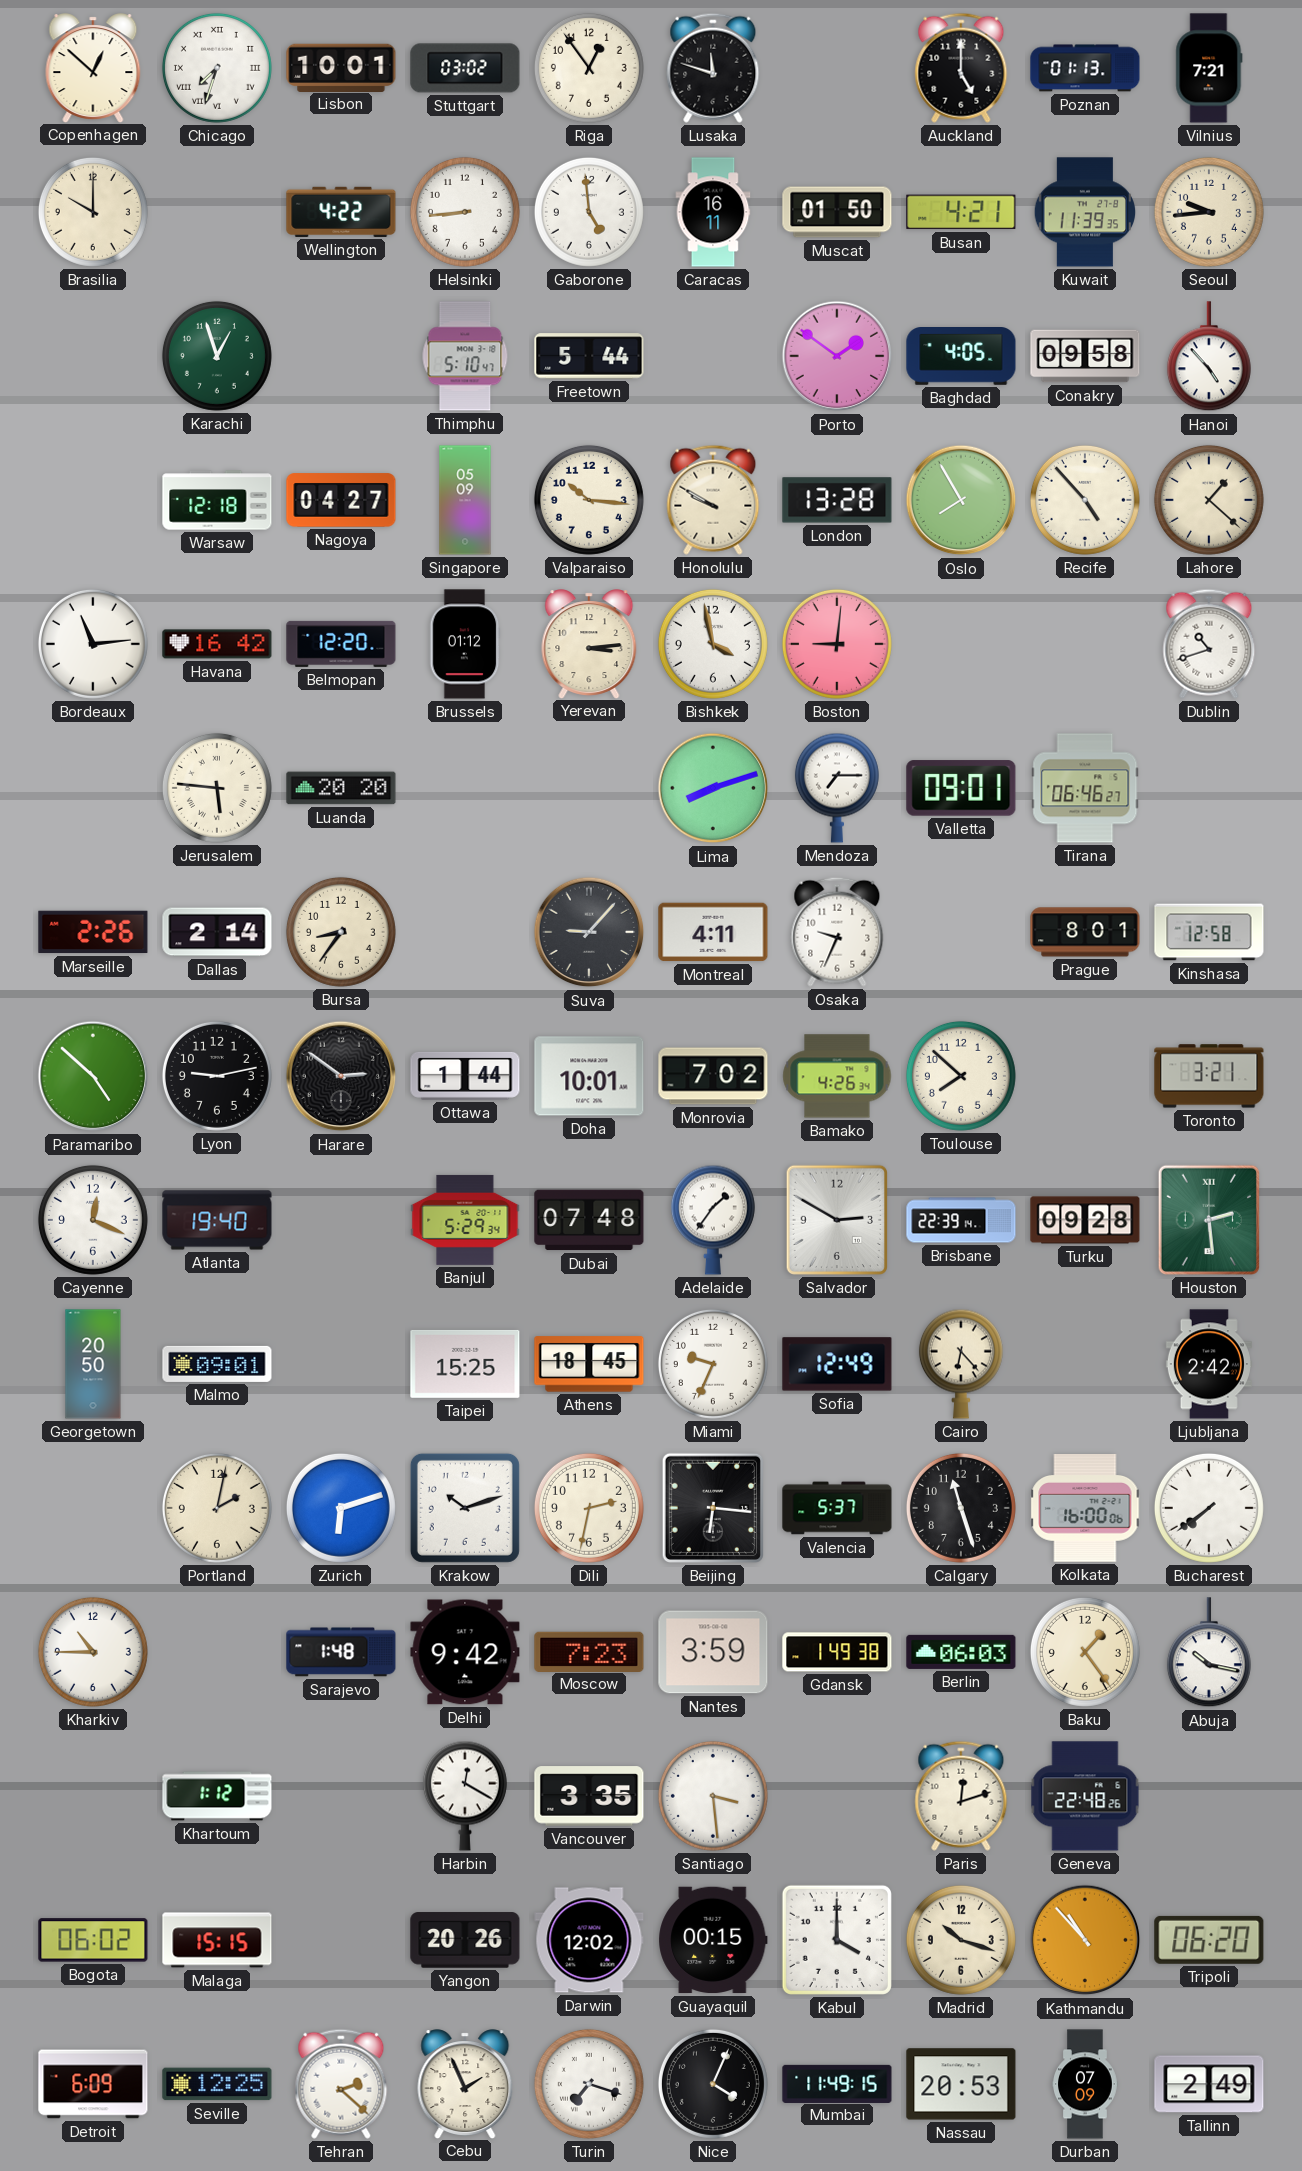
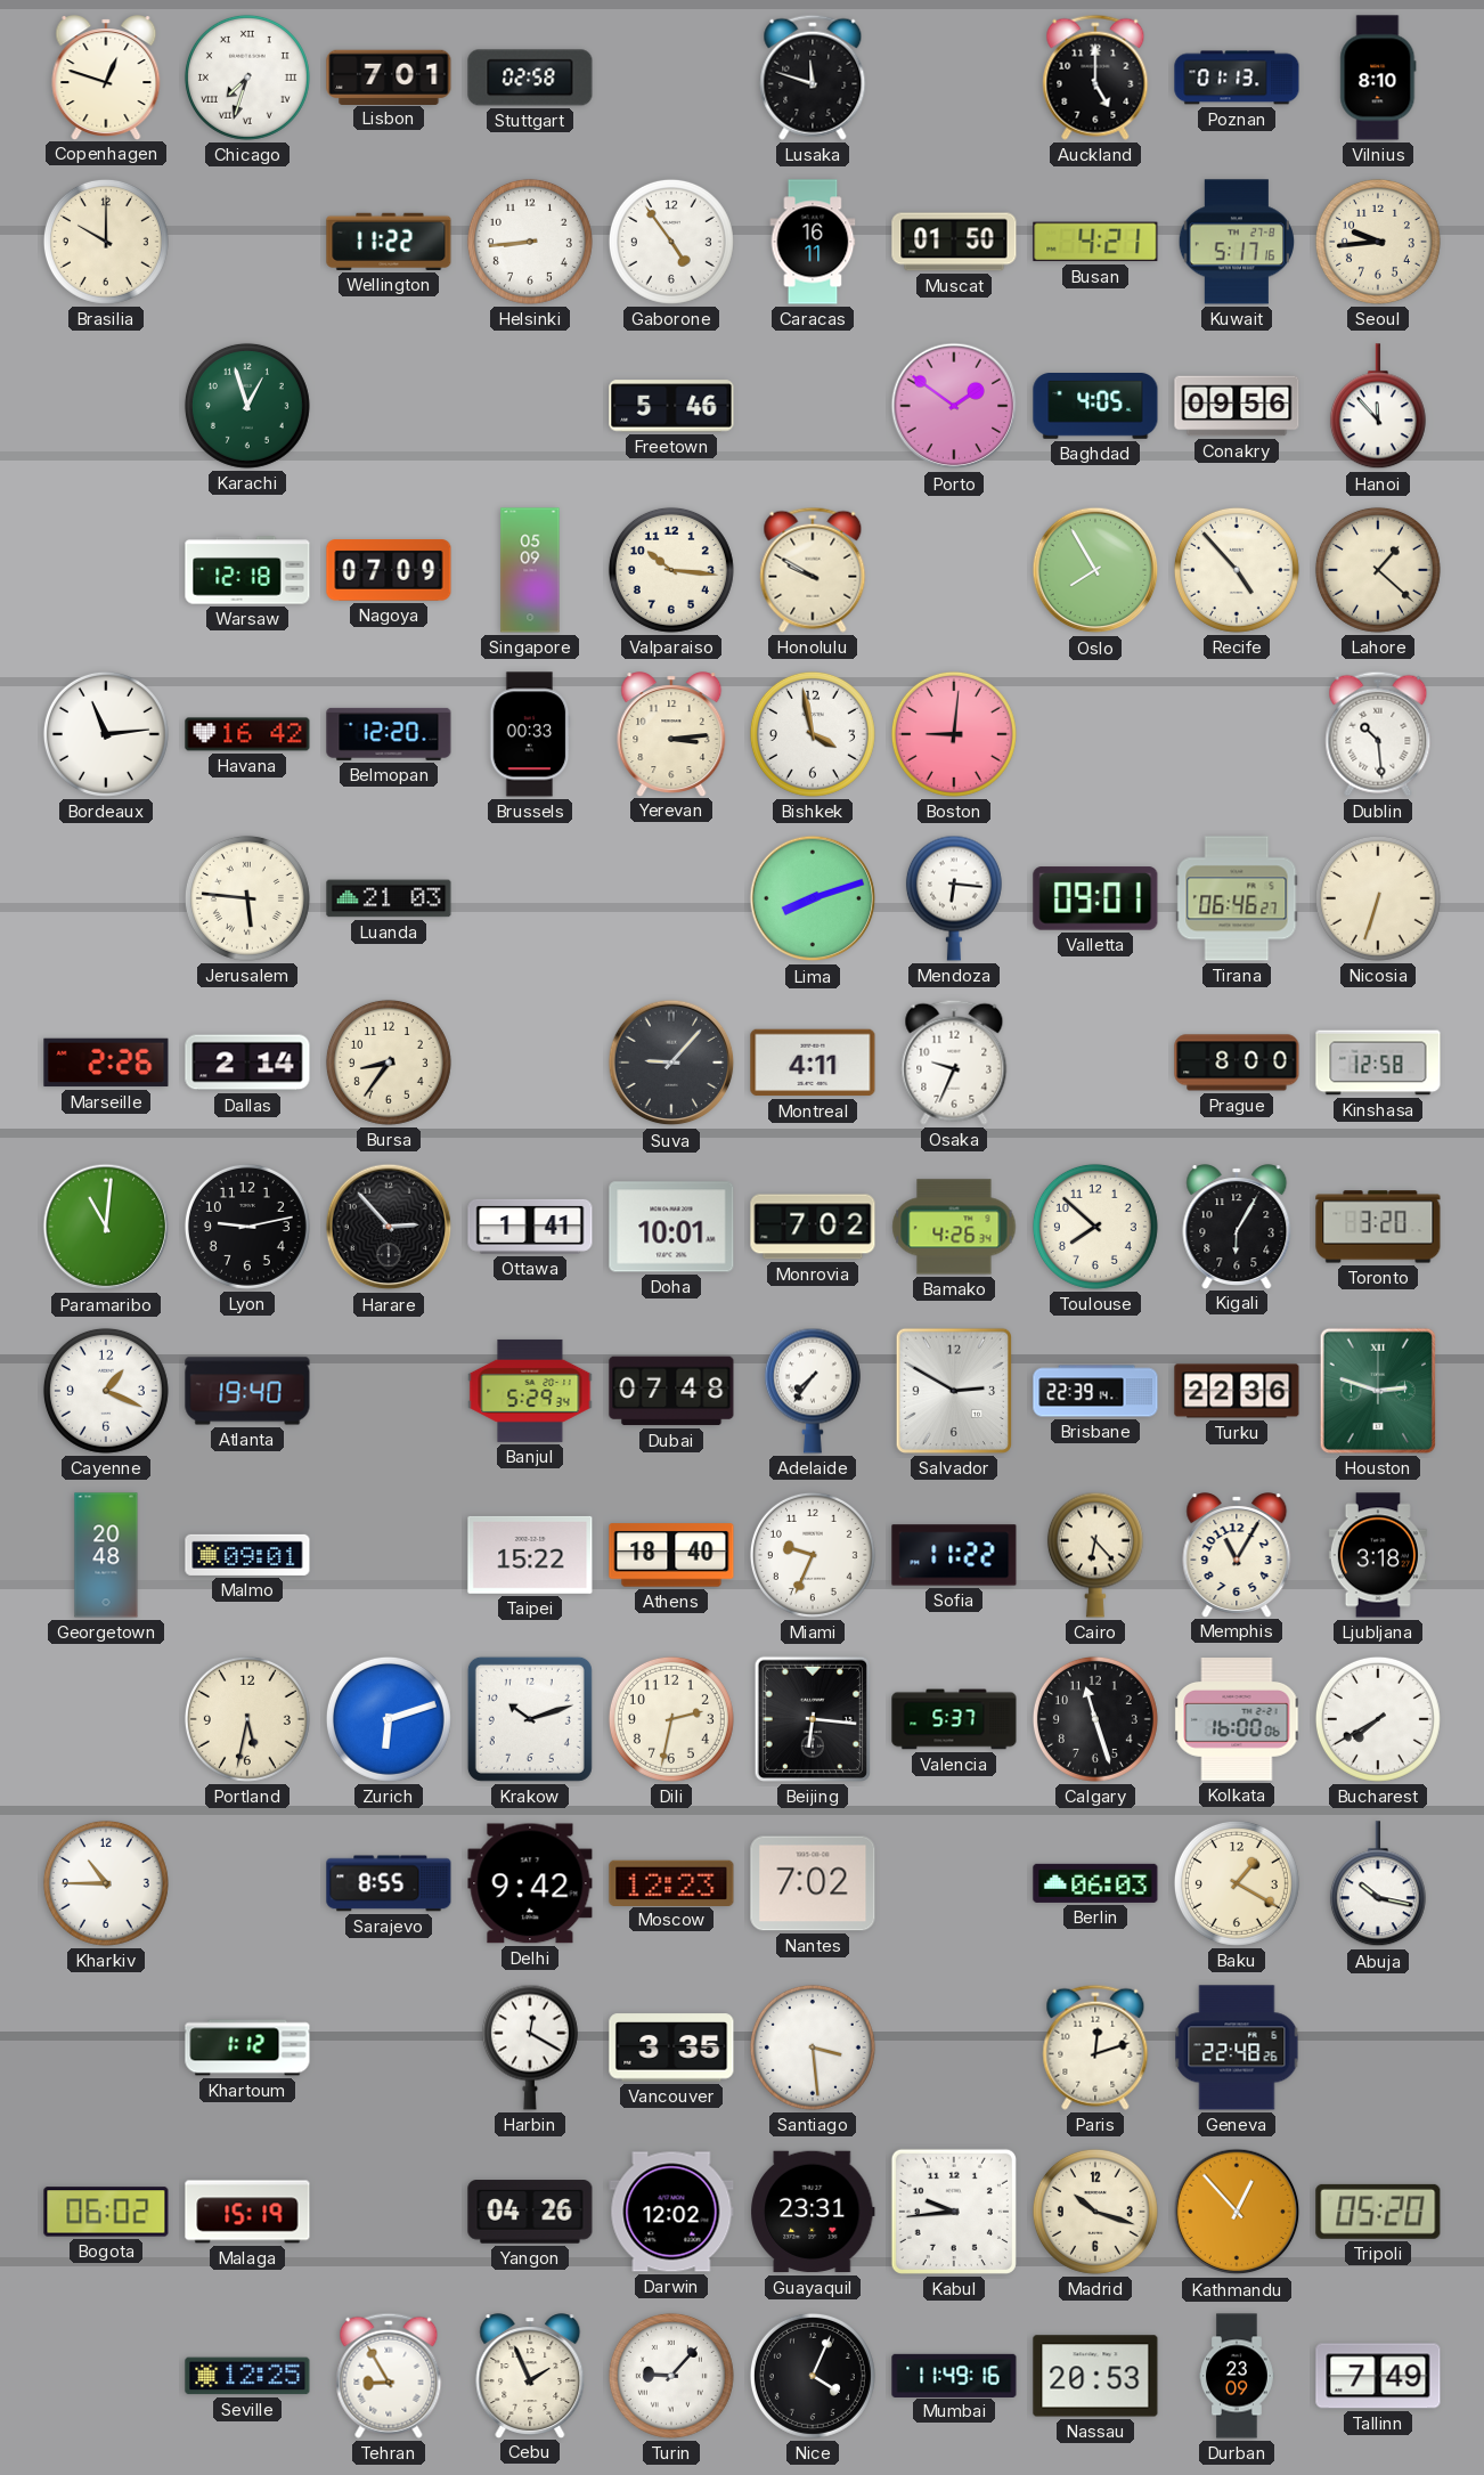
Copenhagen: 12:52 -> 12:48
Lisbon: 10:01 -> 7:01
Stuttgart: 03:02 -> 02:58
Riga: 12:54 -> none
Vilnius: 7:21 -> 8:10
Wellington: 4:22 -> 11:22
Gaborone: 4:59 -> 4:54
Kuwait: 11:39 -> 5:17
Thimphu: 5:10 -> none
Freetown: 5:44 -> 5:46
Conakry: 09:58 -> 09:56
Hanoi: 4:53 -> 11:53
Nagoya: 04:27 -> 07:09
London: 13:28 -> none
Brussels: 01:12 -> 00:33
Dublin: 10:42 -> 10:29
Luanda: 20:20 -> 21:03
Mendoza: 7:15 -> 6:16
Nicosia: none -> 6:33
Prague: 8:01 -> 8:00
Paramaribo: 4:52 -> 11:01
Harare: 2:51 -> 2:53
Ottawa: 1:44 -> 1:41
Kigali: none -> 6:05
Toronto: 3:21 -> 3:20
Cayenne: 12:19 -> 1:19
Adelaide: 1:36 -> 7:36
Turku: 09:28 -> 22:36
Houston: 2:29 -> 2:48
Georgetown: 20:50 -> 20:48
Taipei: 15:25 -> 15:22
Athens: 18:45 -> 18:40
Sofia: 12:49 -> 11:22
Memphis: none -> 11:05
Ljubljana: 2:42 -> 3:18
Portland: 2:02 -> 5:32
Bucharest: 7:39 -> 7:40
Sarajevo: 1:48 -> 8:55
Moscow: 7:23 -> 12:23
Nantes: 3:59 -> 7:02
Gdansk: 1:49 -> none
Baku: 1:24 -> 1:20
Malaga: 15:15 -> 15:19
Yangon: 20:26 -> 04:26
Guayaquil: 00:15 -> 23:31
Kabul: 4:00 -> 9:44
Kathmandu: 10:53 -> 12:53
Tripoli: 06:20 -> 05:20
Detroit: 6:09 -> none
Tehran: 2:22 -> 8:55
Turin: 7:18 -> 9:07
Mumbai: 11:49:15 -> 11:49:16
Durban: 07:09 -> 23:09
Tallinn: 2:49 -> 7:49
